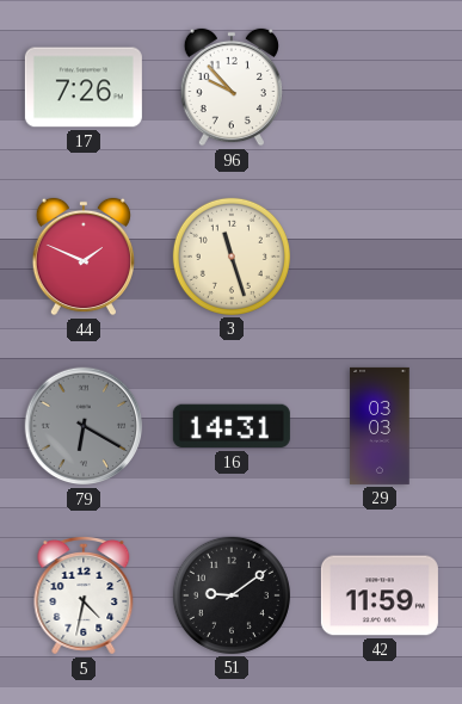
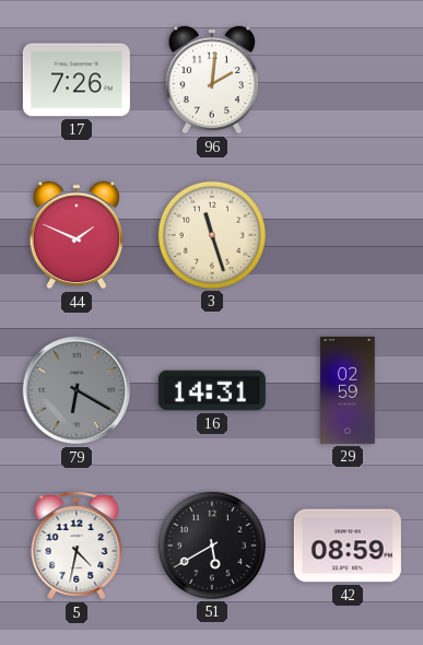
96: 9:53 -> 2:01
29: 03:03 -> 02:59
51: 9:09 -> 5:40
42: 11:59 -> 08:59
